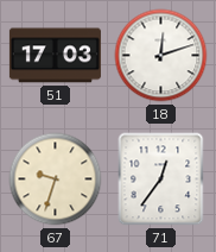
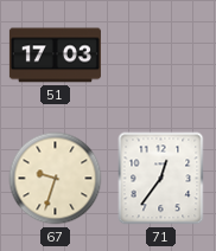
18: 12:12 -> none
